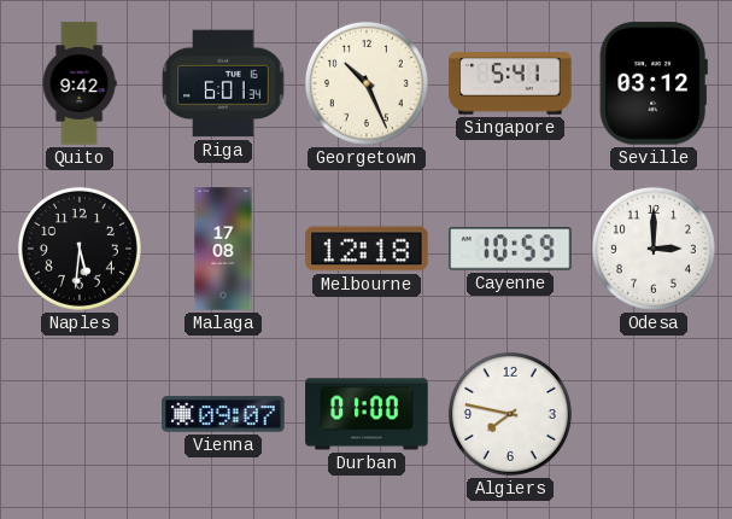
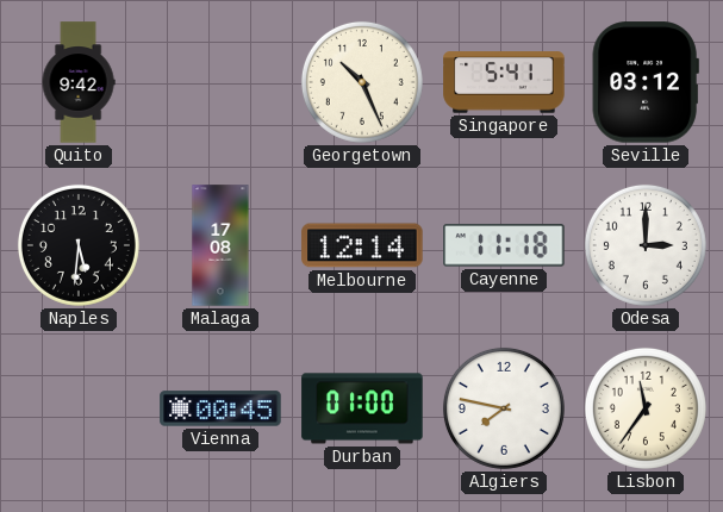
Riga: 6:01 -> none
Melbourne: 12:18 -> 12:14
Cayenne: 10:59 -> 11:18
Vienna: 09:07 -> 00:45
Lisbon: none -> 11:36
